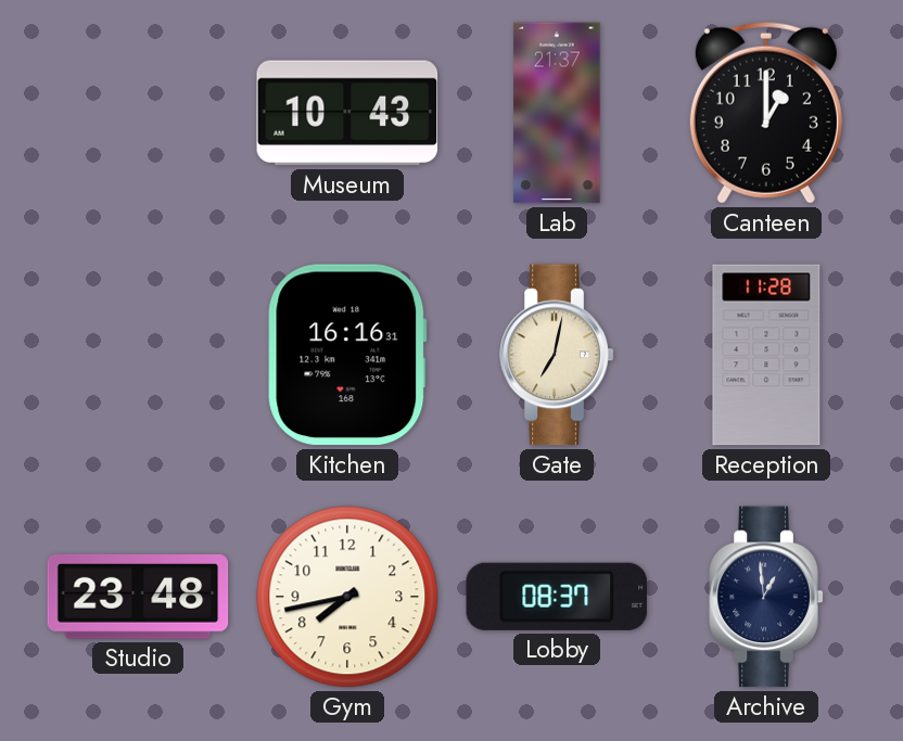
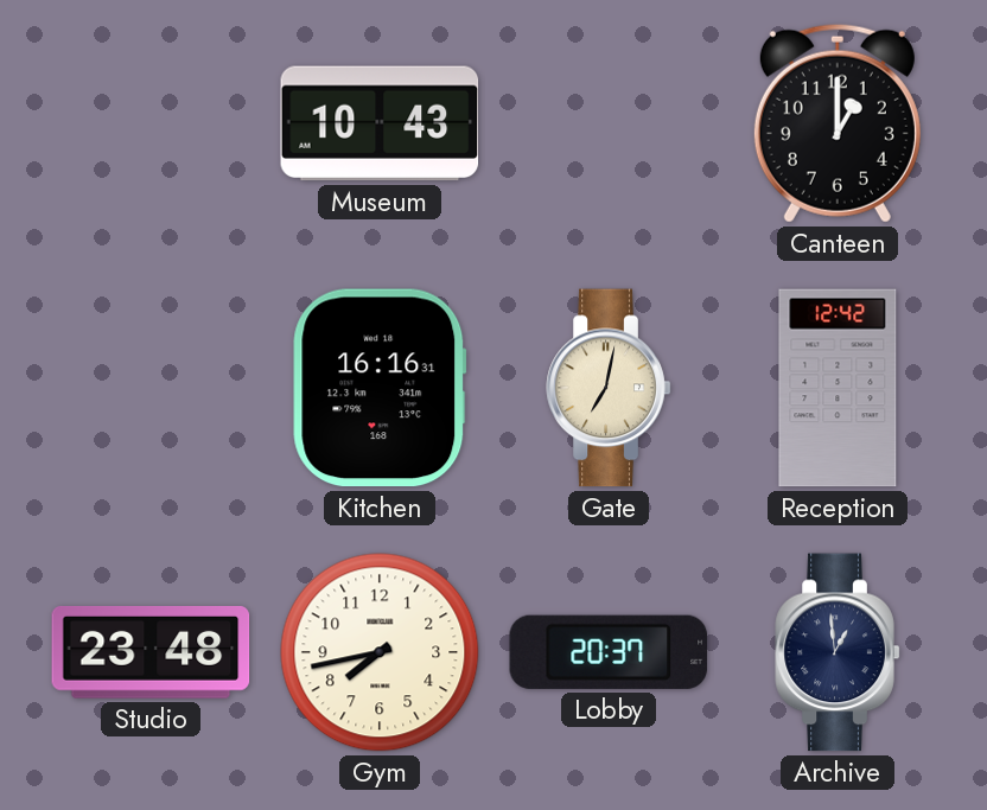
Lab: 21:37 -> none
Reception: 11:28 -> 12:42
Lobby: 08:37 -> 20:37
